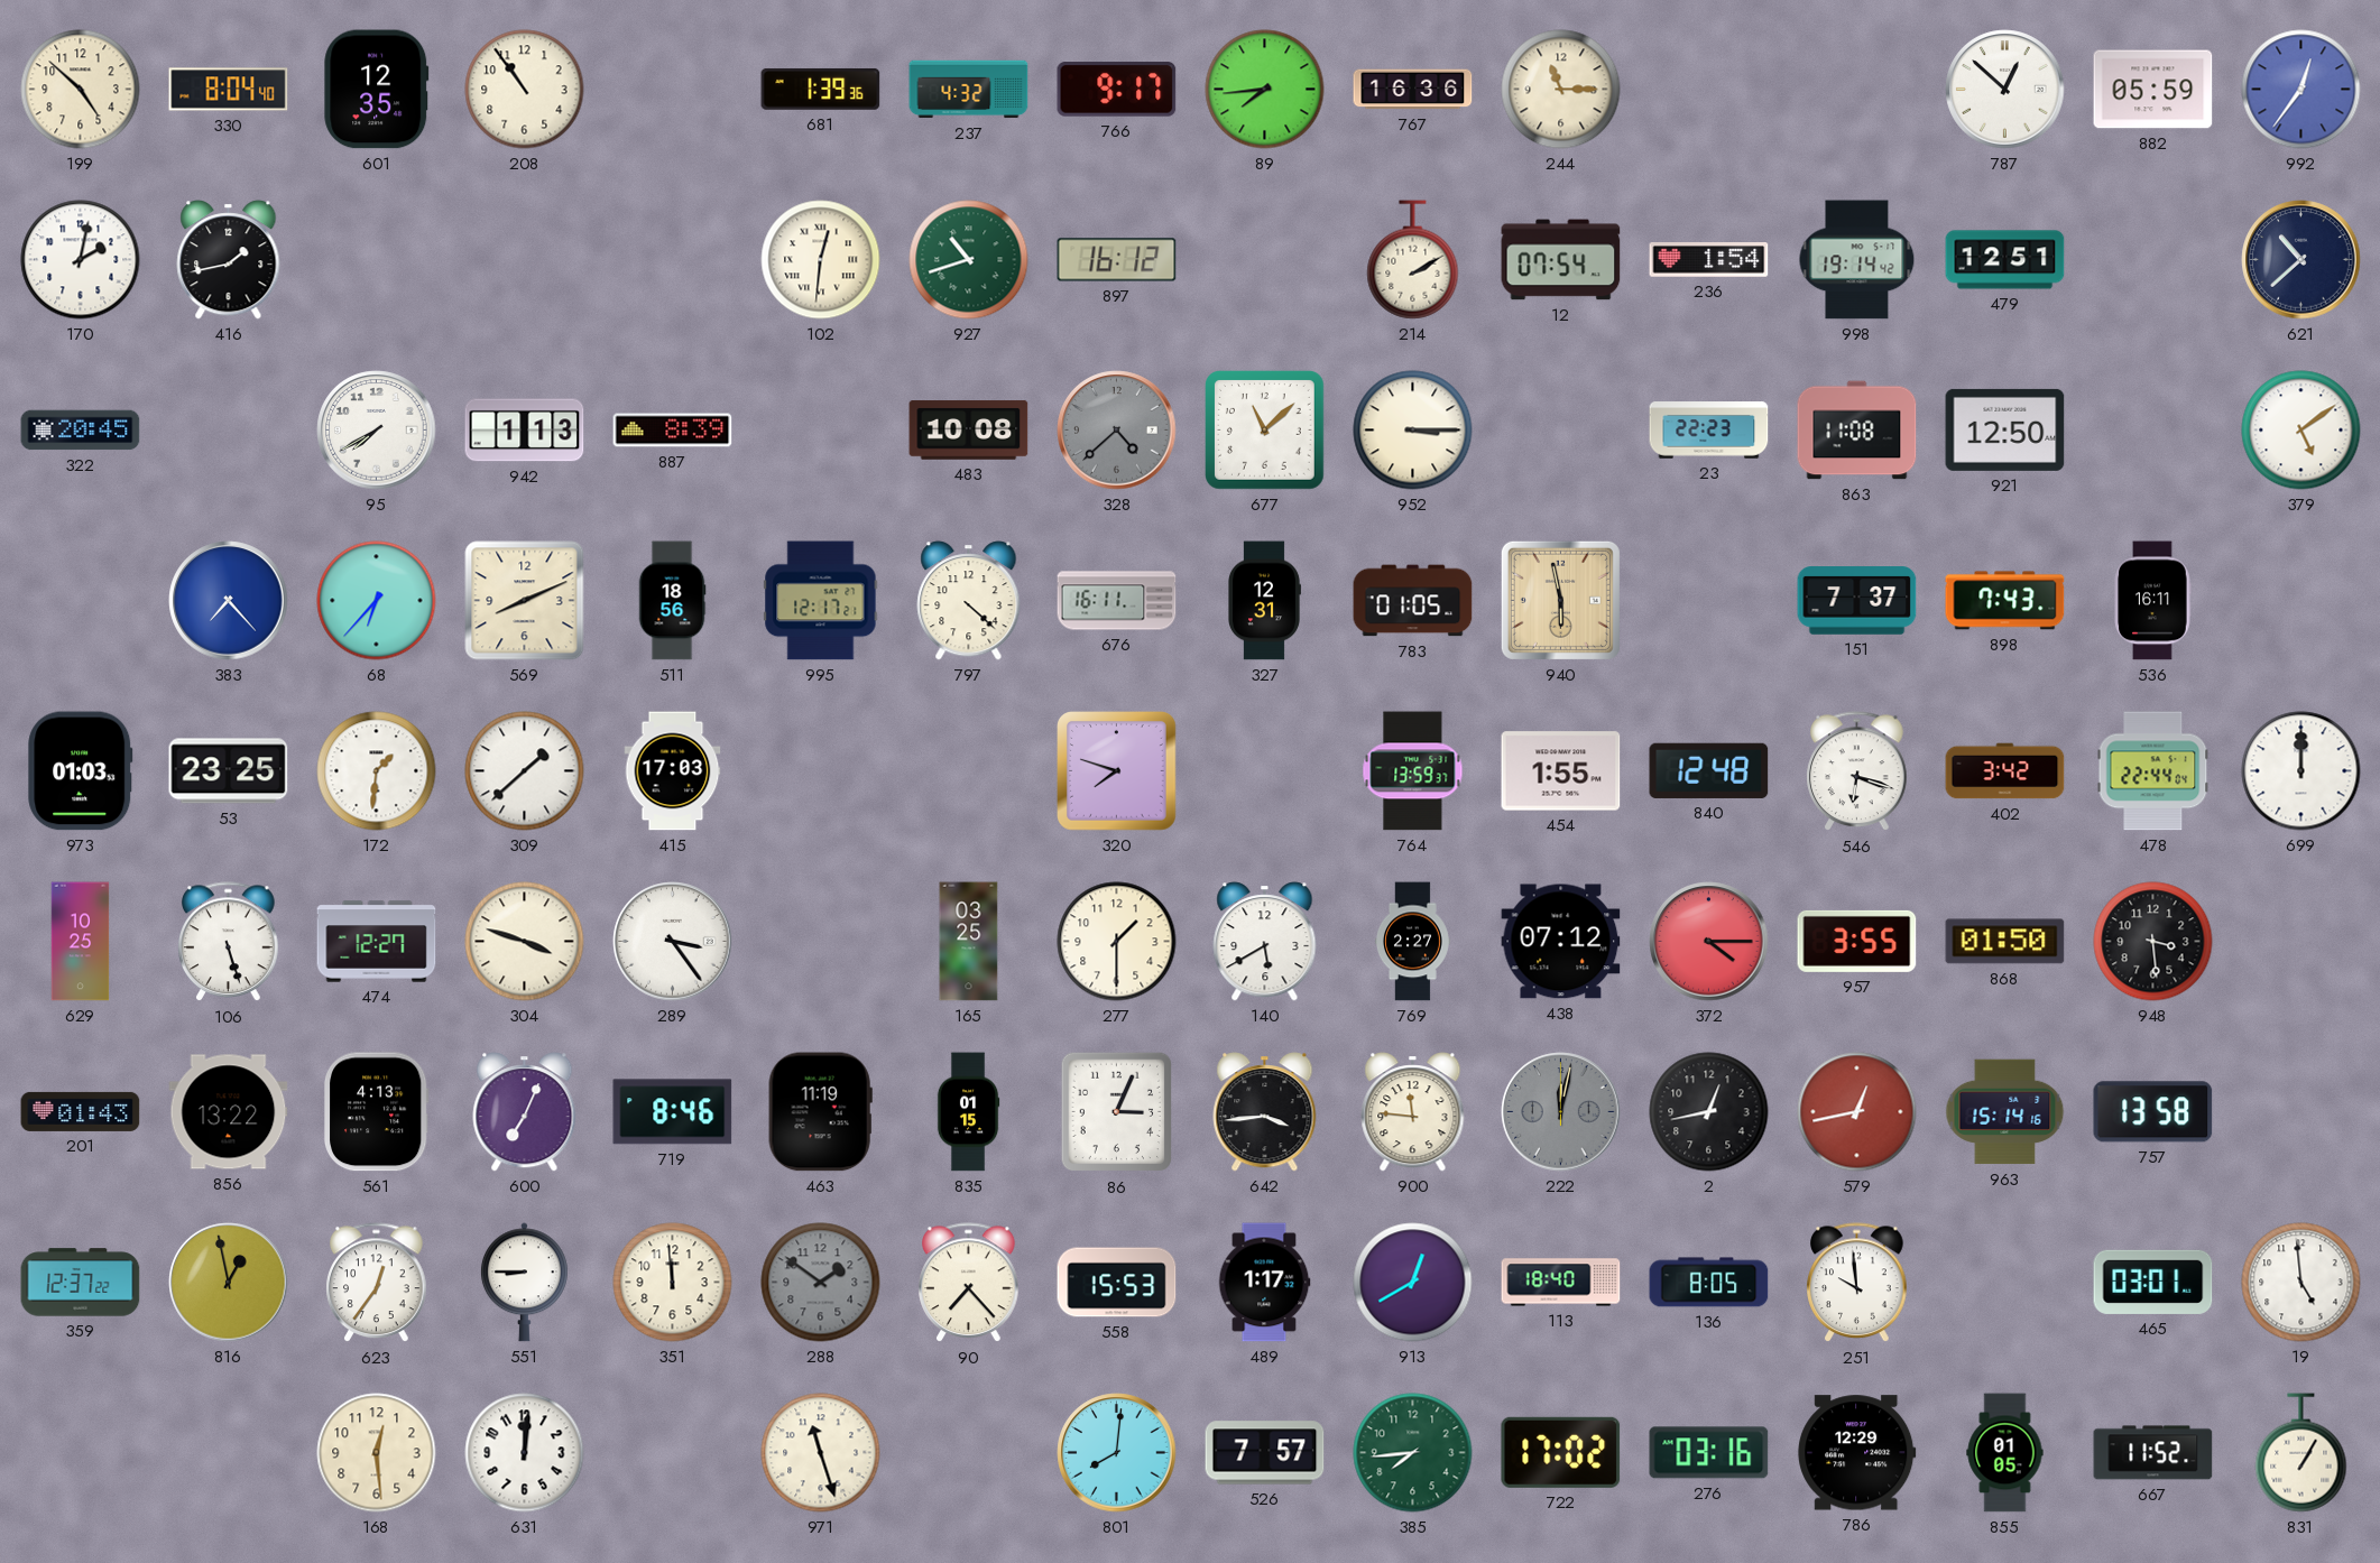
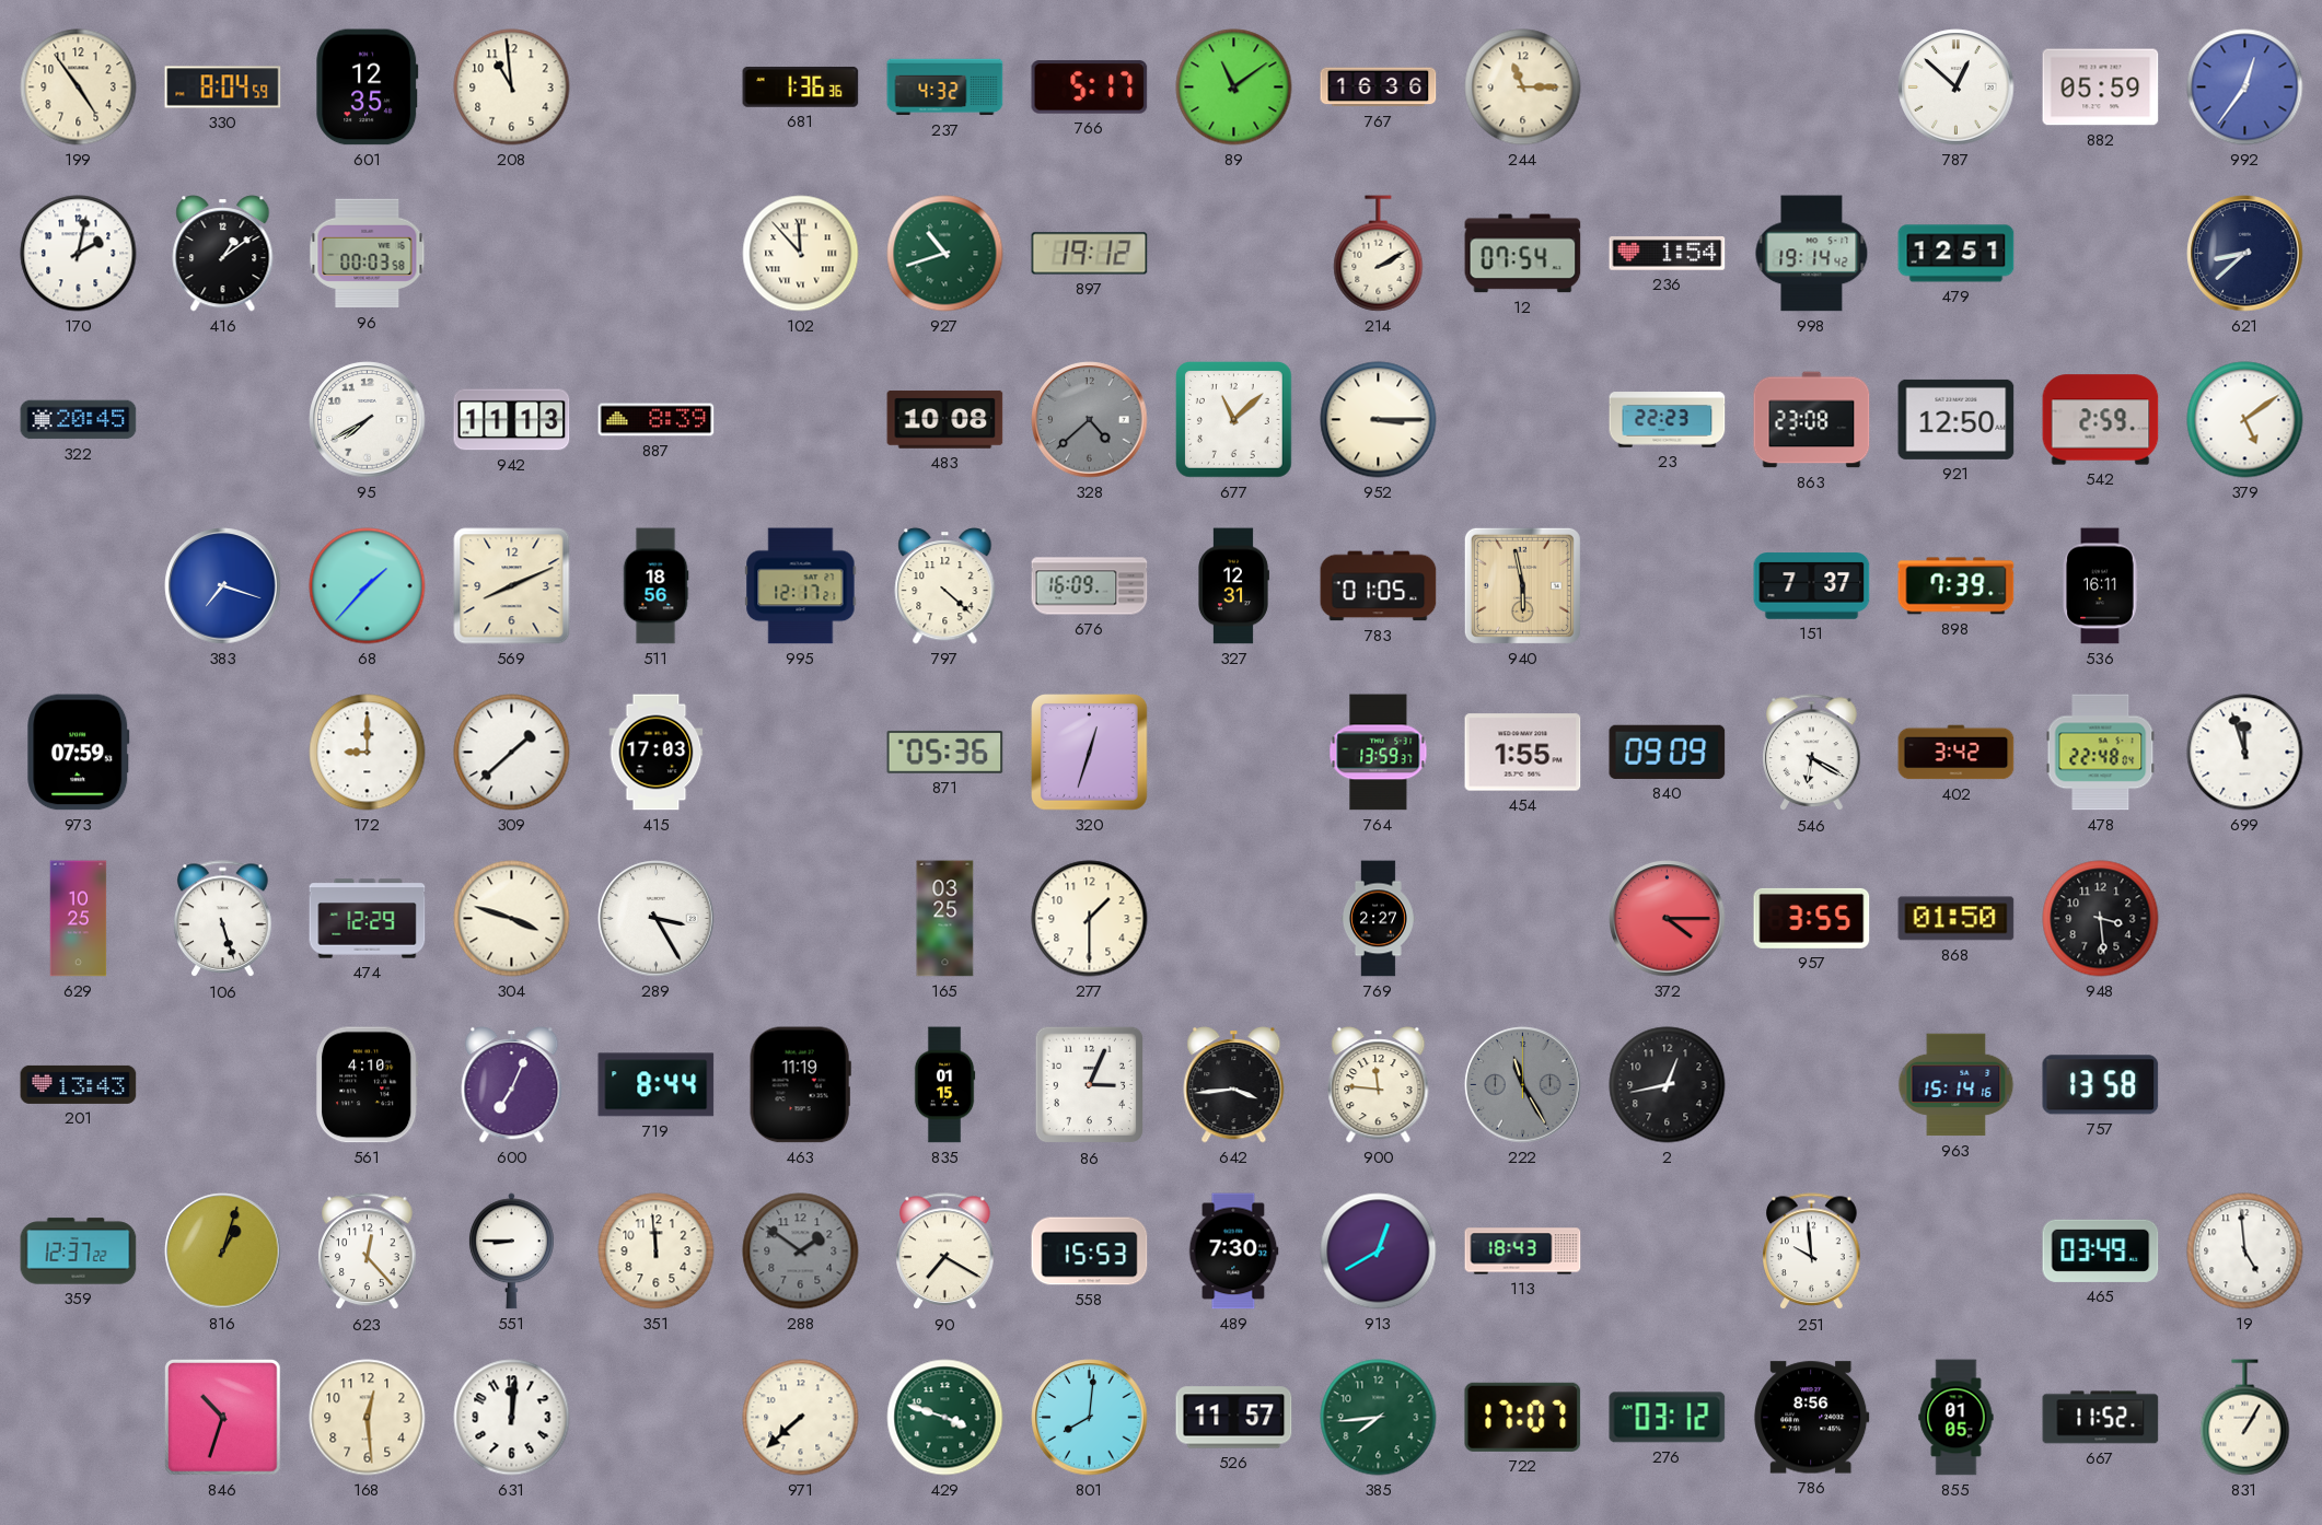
199: 4:52 -> 4:54
330: 8:04:40 -> 8:04:59
208: 10:54 -> 10:59
681: 1:39 -> 1:36
766: 9:17 -> 5:17
89: 7:44 -> 11:09
416: 1:43 -> 1:09
96: none -> 00:03
102: 12:31 -> 11:53
897: 16:12 -> 19:12
621: 10:38 -> 8:38
942: 1:13 -> 11:13
863: 11:08 -> 23:08
542: none -> 2:59
383: 7:23 -> 7:18
68: 6:37 -> 1:37
676: 16:11 -> 16:09
898: 7:43 -> 7:39
973: 01:03 -> 07:59
53: 23:25 -> none
172: 1:31 -> 9:00
871: none -> 05:36
320: 7:48 -> 12:33
840: 12:48 -> 09:09
546: 6:18 -> 6:20
478: 22:44 -> 22:48
699: 12:00 -> 11:57
474: 12:27 -> 12:29
289: 3:24 -> 3:25
140: 5:40 -> none
438: 07:12 -> none
201: 01:43 -> 13:43
856: 13:22 -> none
561: 4:13 -> 4:10
719: 8:46 -> 8:44
222: 12:02 -> 11:25
579: 12:43 -> none
816: 12:58 -> 1:03
623: 12:36 -> 12:23
90: 7:23 -> 7:20
489: 1:17 -> 7:30
113: 18:40 -> 18:43
136: 8:05 -> none
465: 03:01 -> 03:49
846: none -> 10:33
971: 11:27 -> 7:38
429: none -> 3:48
526: 7:57 -> 11:57
722: 17:02 -> 17:07
276: 03:16 -> 03:12
786: 12:29 -> 8:56
